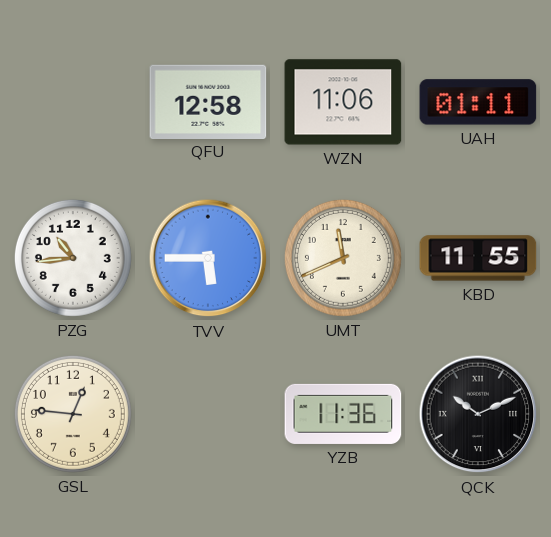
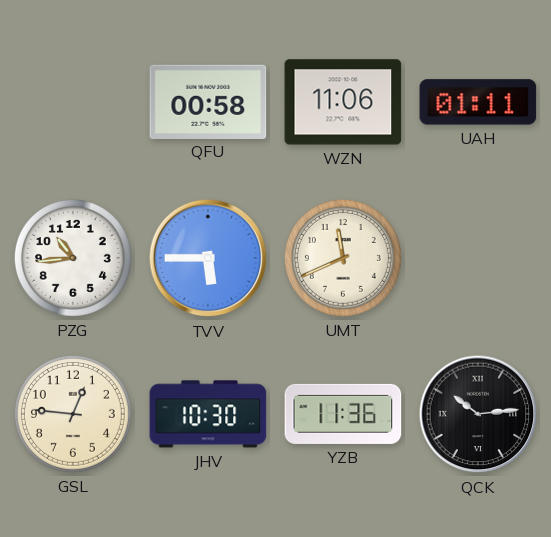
QFU: 12:58 -> 00:58
KBD: 11:55 -> none
JHV: none -> 10:30
QCK: 10:11 -> 10:14
